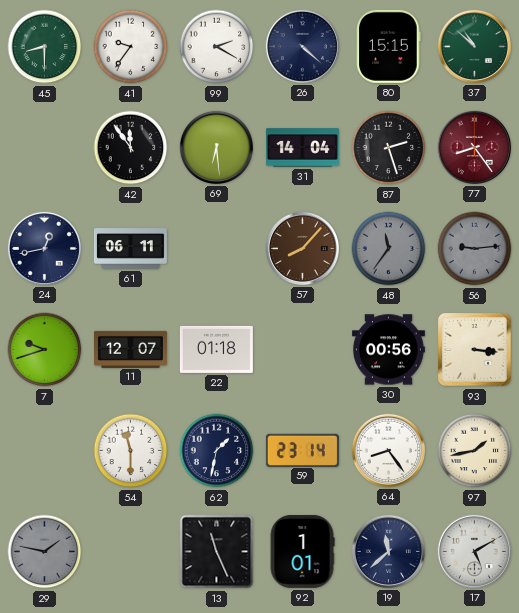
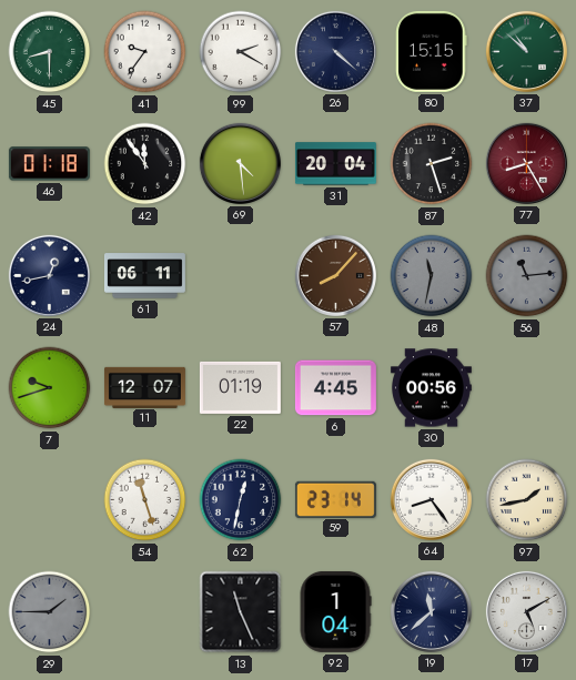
46: none -> 01:18
69: 6:29 -> 4:29
31: 14:04 -> 20:04
77: 8:24 -> 8:25
48: 11:36 -> 11:32
56: 9:14 -> 11:14
22: 01:18 -> 01:19
6: none -> 4:45
93: 3:16 -> none
54: 11:30 -> 11:27
62: 1:32 -> 12:32
29: 1:47 -> 1:45
92: 1:01 -> 1:04
